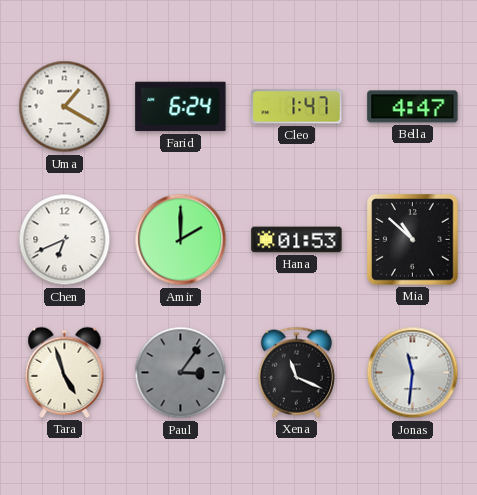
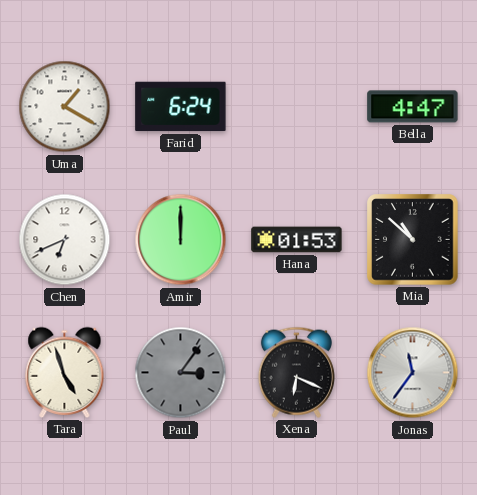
Cleo: 1:47 -> none
Amir: 2:00 -> 12:00
Xena: 11:19 -> 6:19
Jonas: 11:31 -> 11:36
